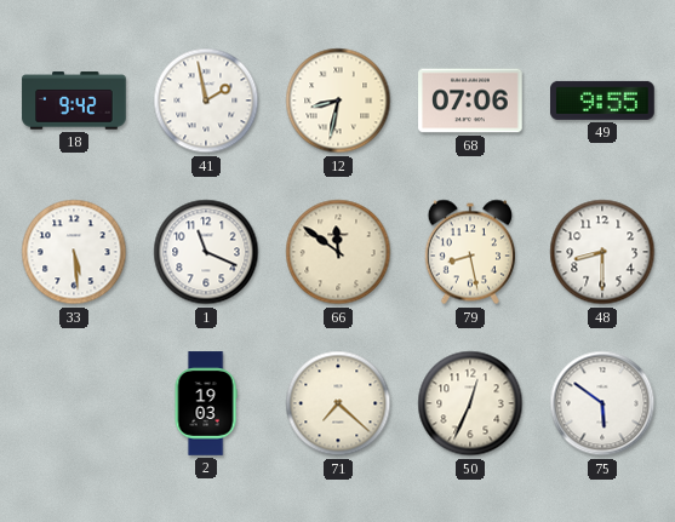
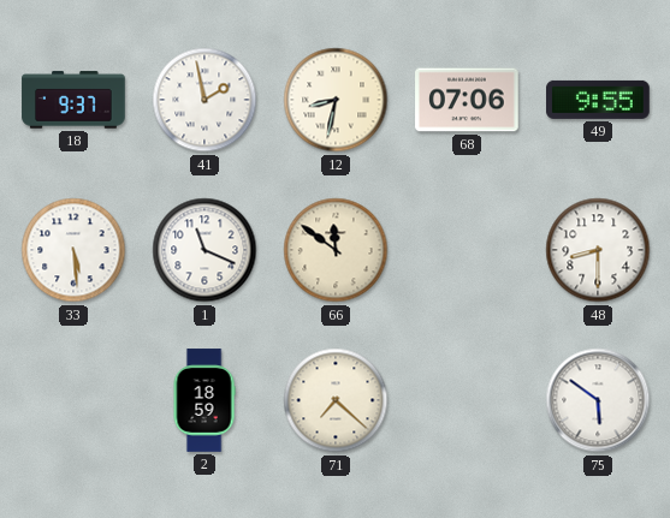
18: 9:42 -> 9:37
79: 8:28 -> none
2: 19:03 -> 18:59
50: 12:34 -> none
